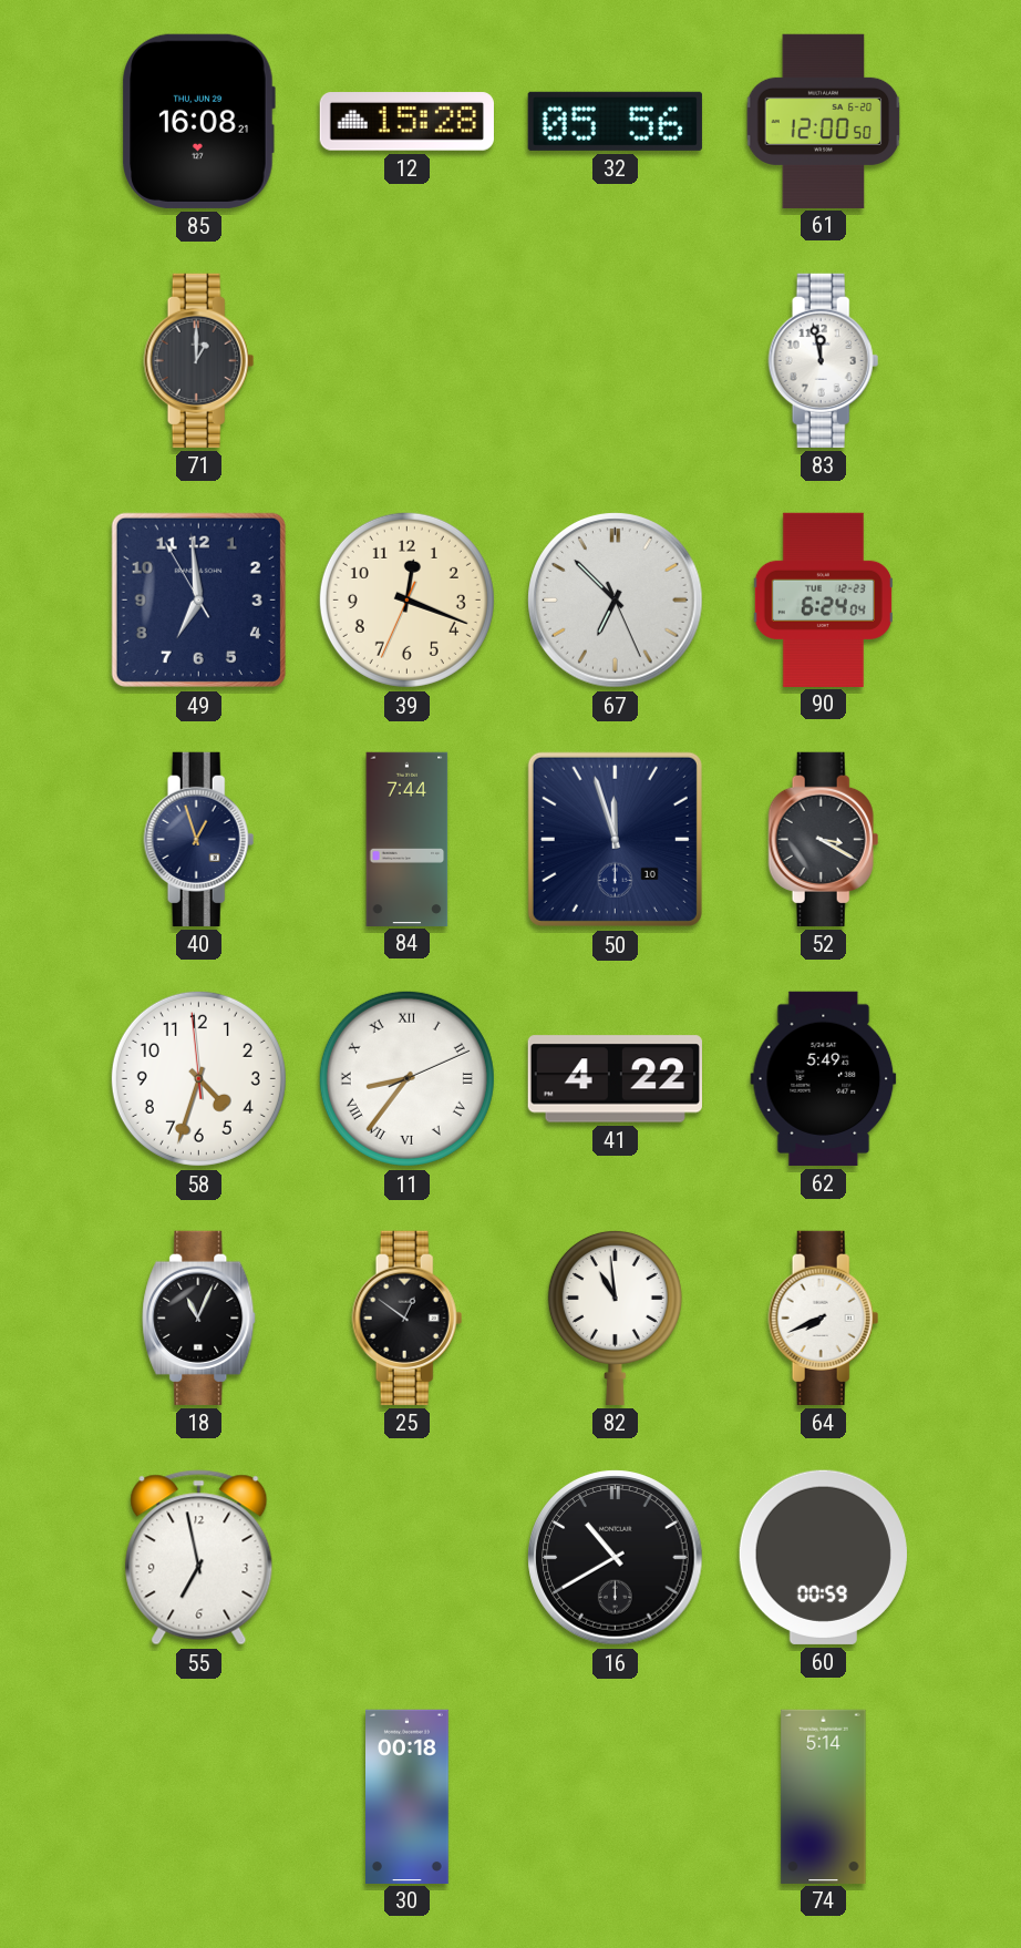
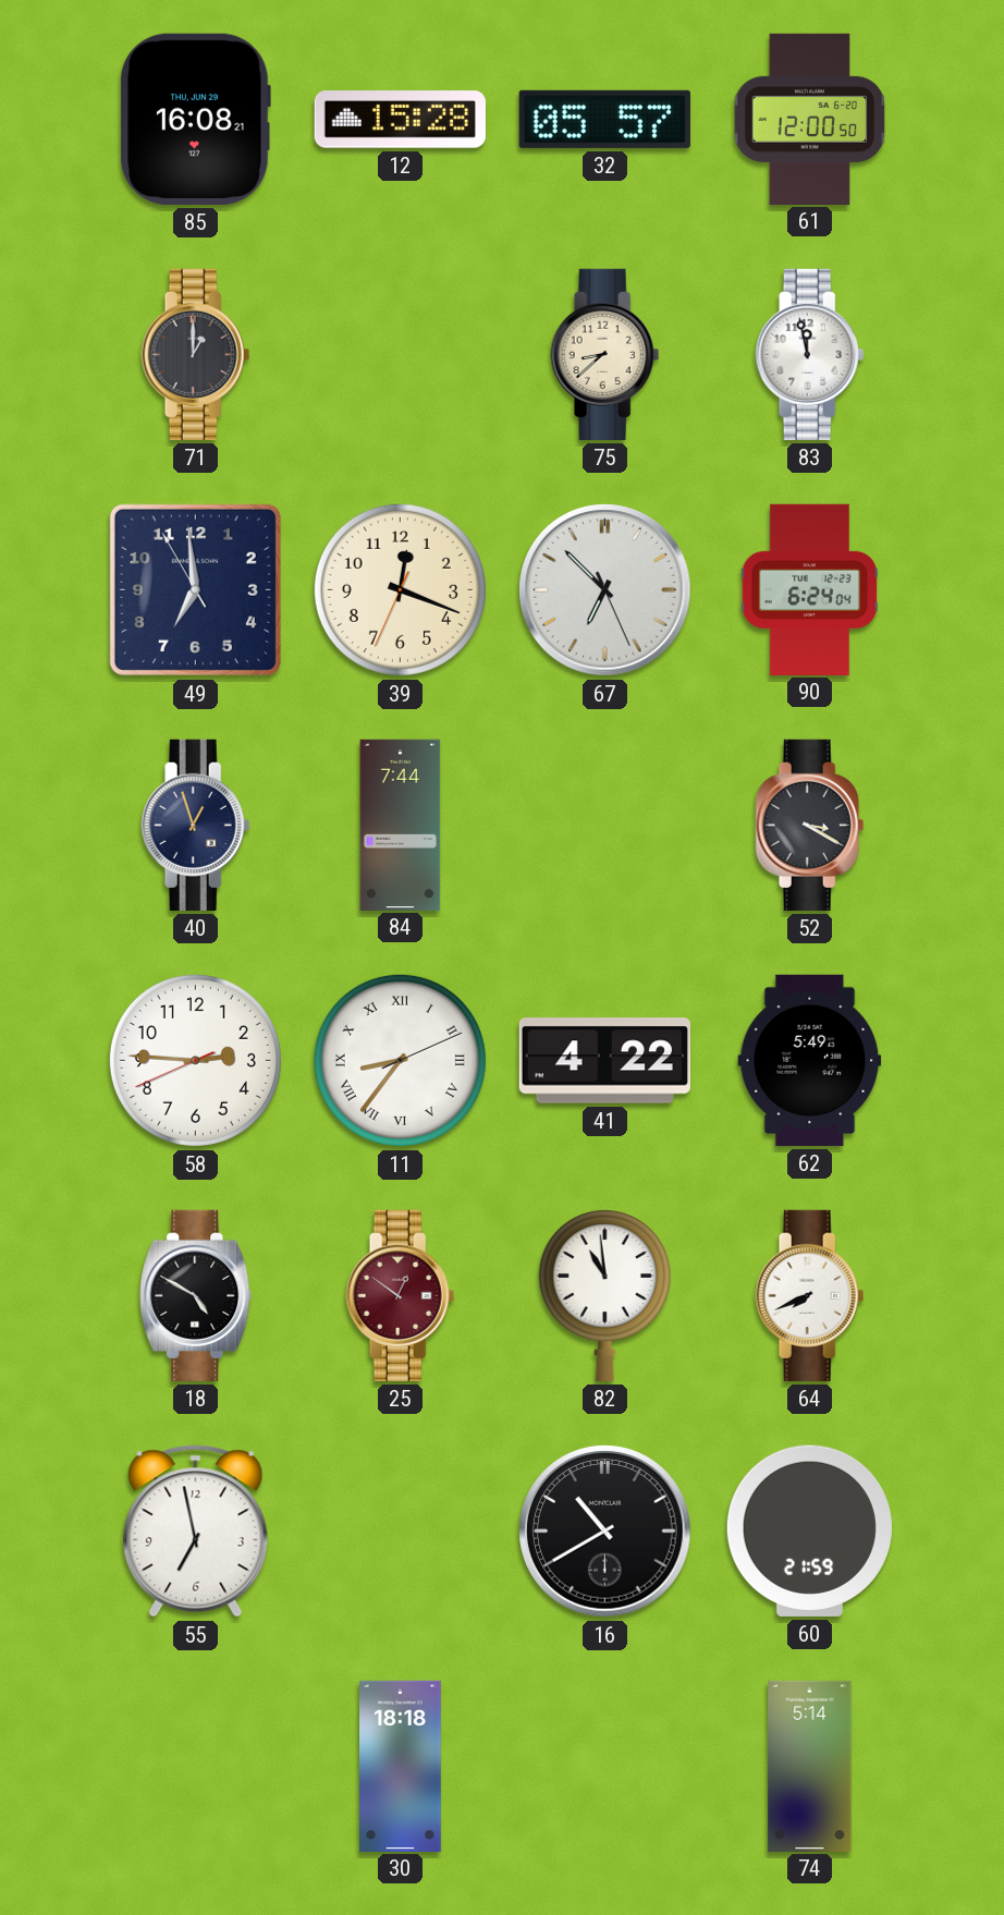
32: 05:56 -> 05:57
75: none -> 8:38
50: 11:57 -> none
58: 4:32 -> 2:45
18: 11:04 -> 4:50
25 dial: black -> burgundy
60: 00:59 -> 21:59
30: 00:18 -> 18:18
